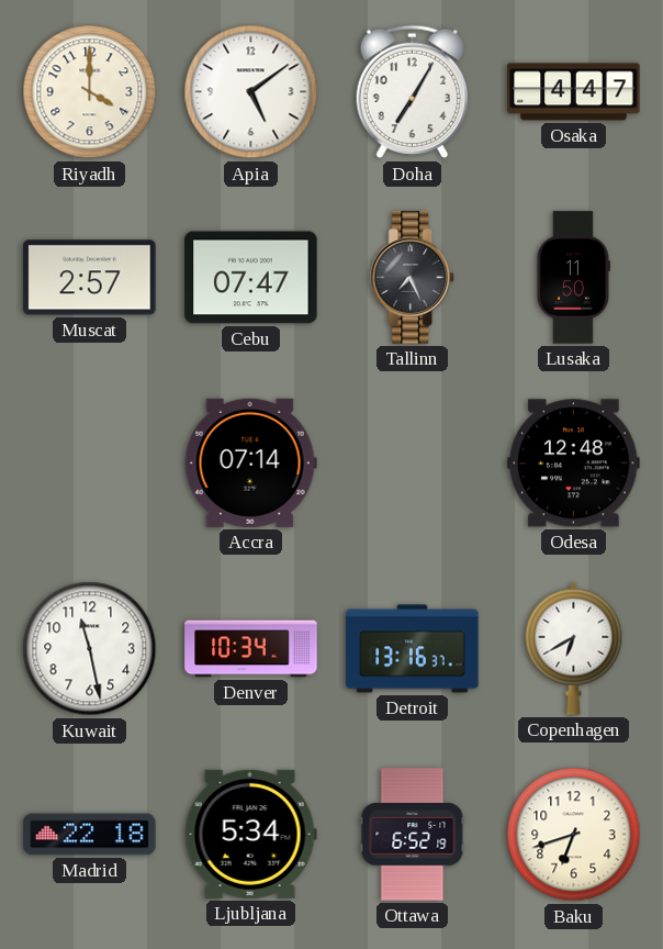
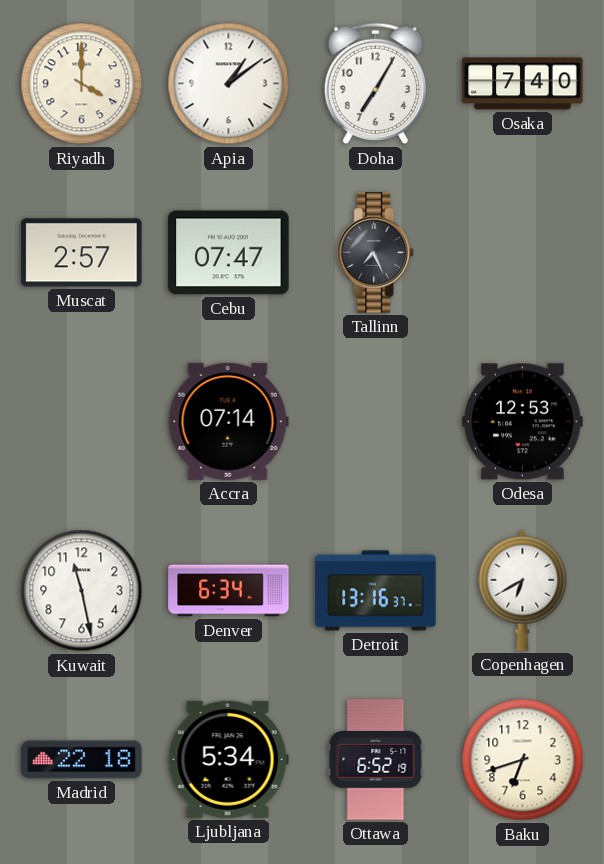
Apia: 5:09 -> 1:09
Osaka: 4:47 -> 7:40
Lusaka: 11:50 -> none
Odesa: 12:48 -> 12:53
Denver: 10:34 -> 6:34
